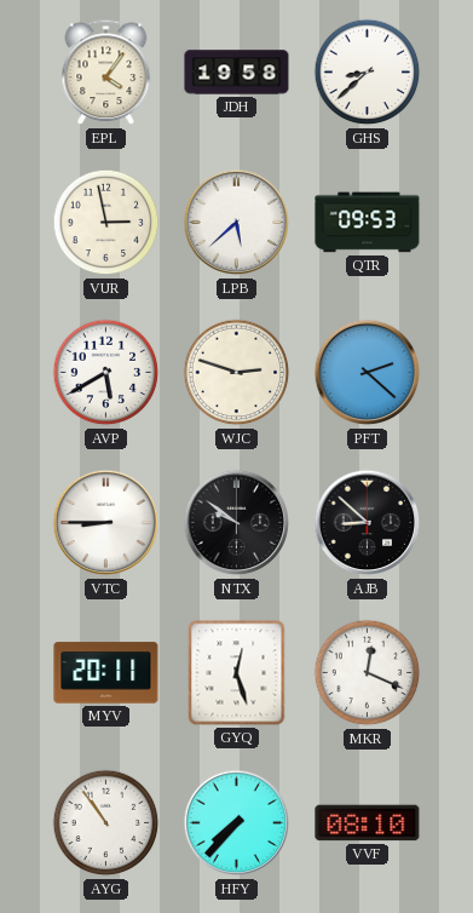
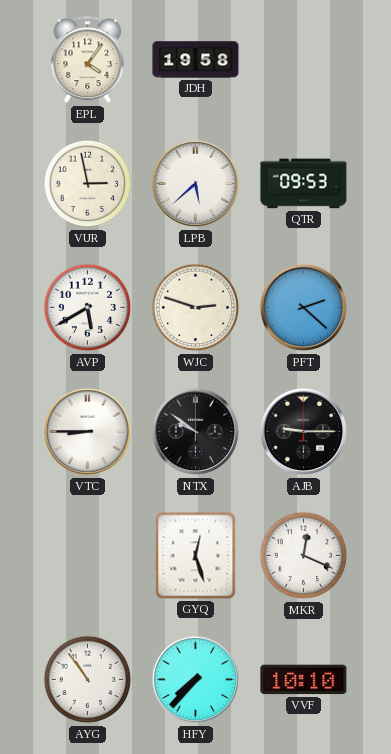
GHS: 8:38 -> none
AJB: 8:52 -> 9:15
MYV: 20:11 -> none
VVF: 08:10 -> 10:10
